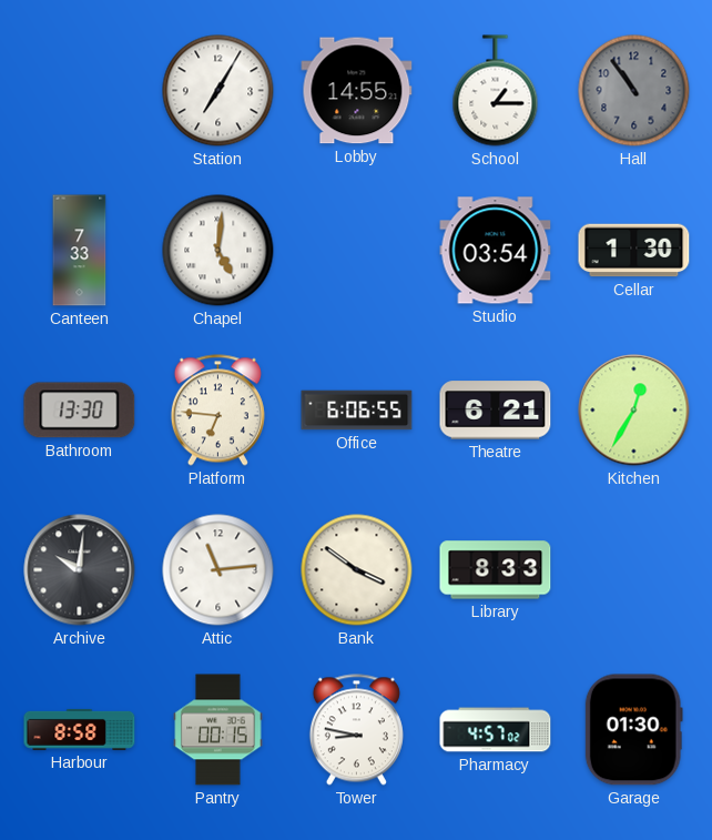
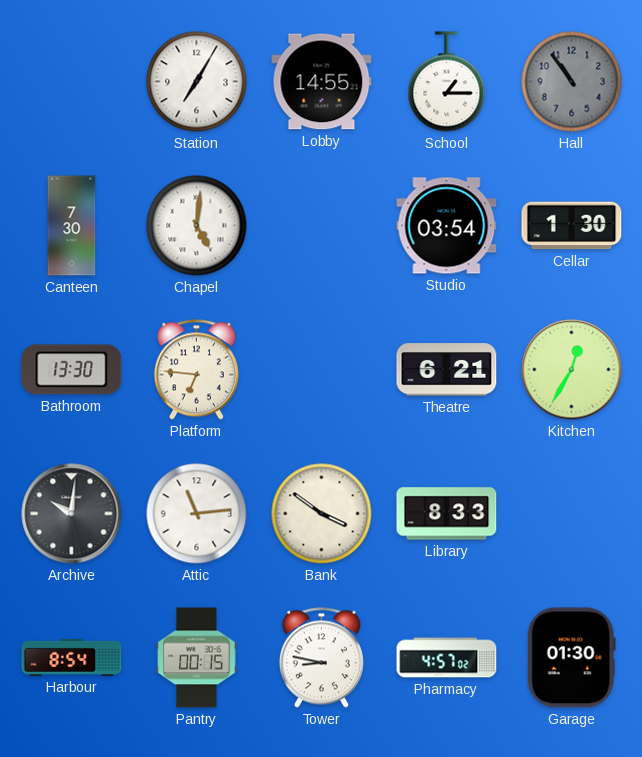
Canteen: 7:33 -> 7:30
Office: 6:06 -> none
Harbour: 8:58 -> 8:54
